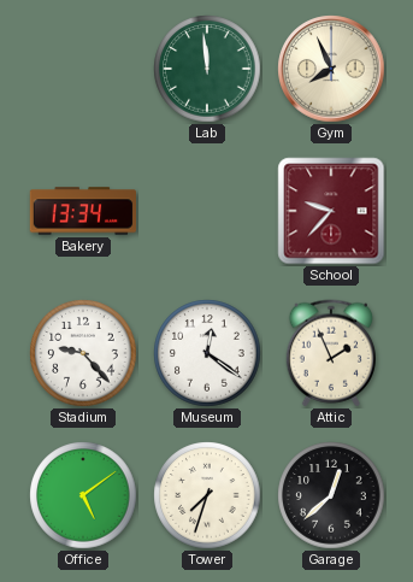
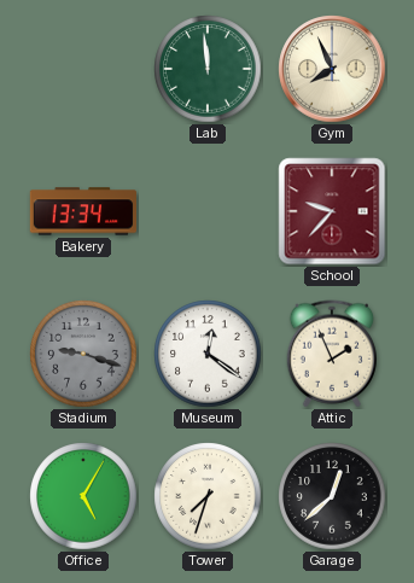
Stadium: 9:23 -> 9:18
Stadium dial: white -> grey
Office: 5:09 -> 5:05
